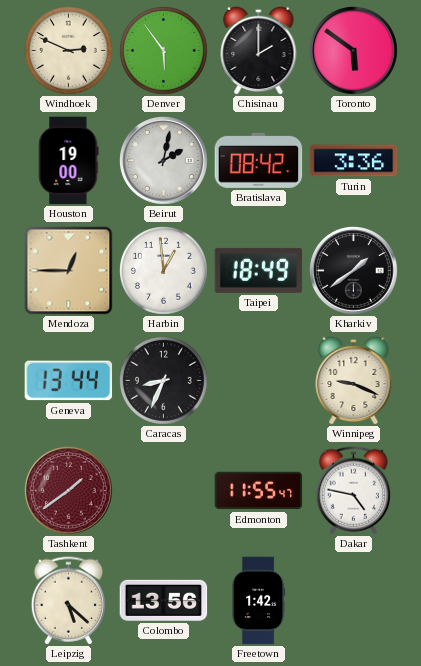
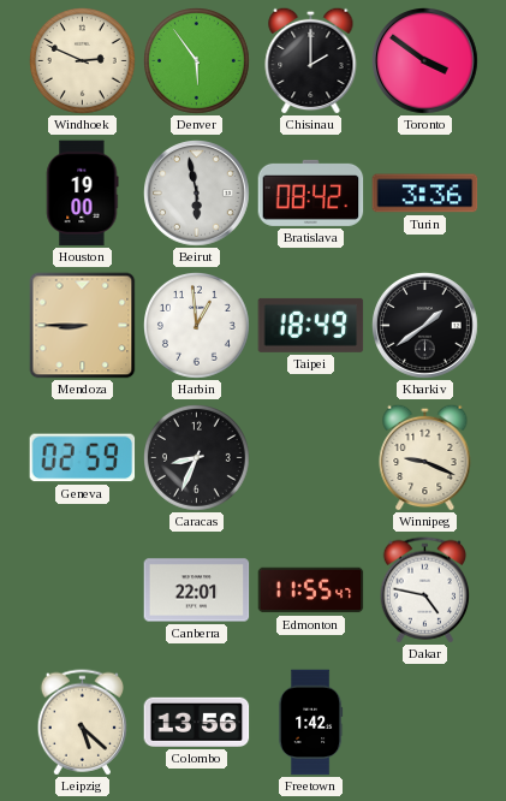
Toronto: 5:51 -> 3:51
Beirut: 2:02 -> 5:58
Mendoza: 12:45 -> 8:45
Geneva: 13:44 -> 02:59
Tashkent: 1:39 -> none
Canberra: none -> 22:01
